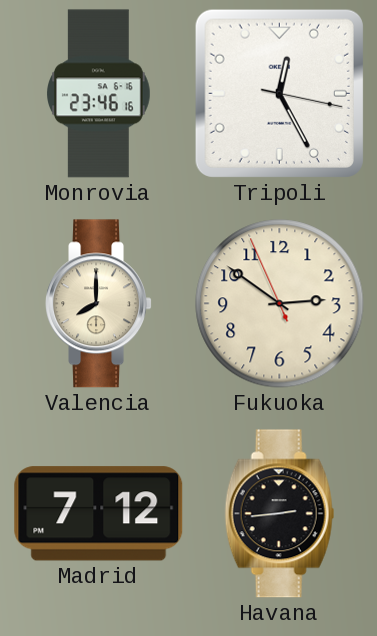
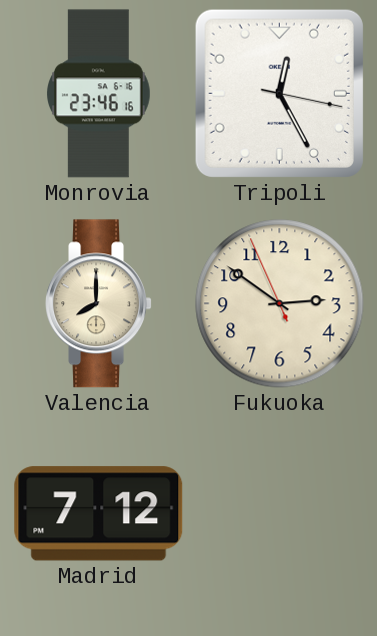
Havana: 2:44 -> none
